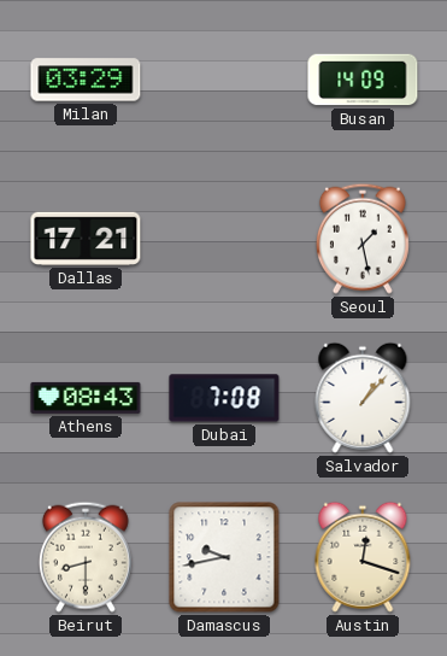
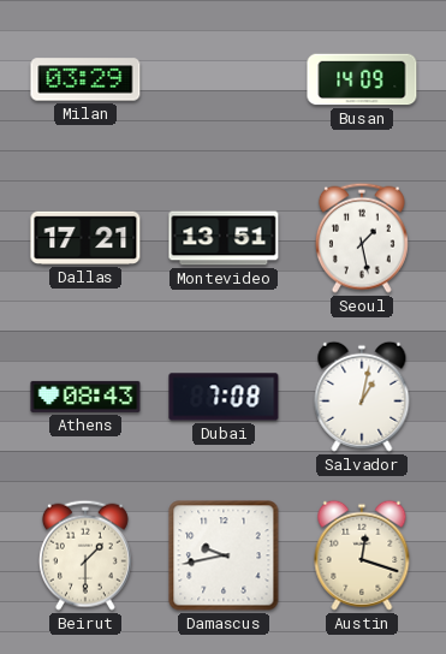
Montevideo: none -> 13:51
Salvador: 1:07 -> 1:02
Beirut: 8:30 -> 1:30
